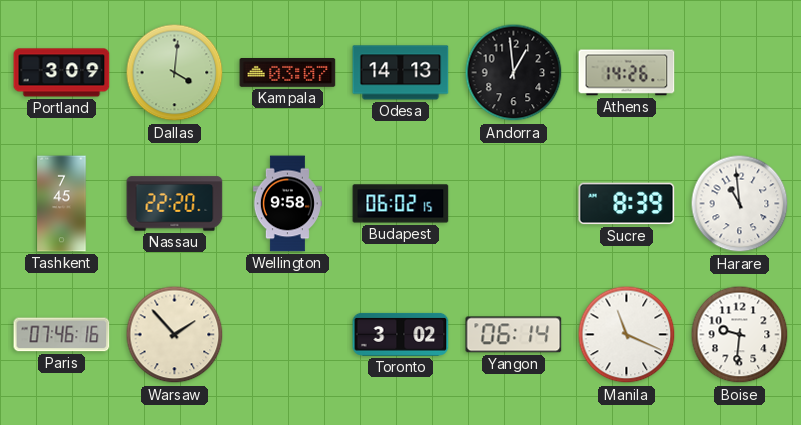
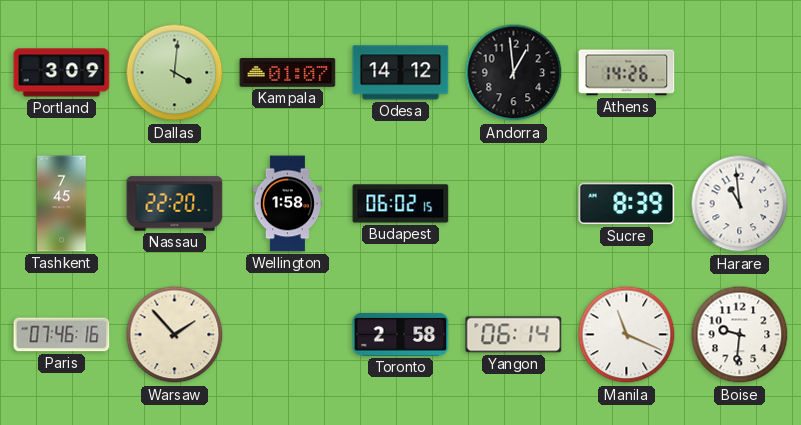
Kampala: 03:07 -> 01:07
Odesa: 14:13 -> 14:12
Wellington: 9:58 -> 1:58
Toronto: 3:02 -> 2:58
